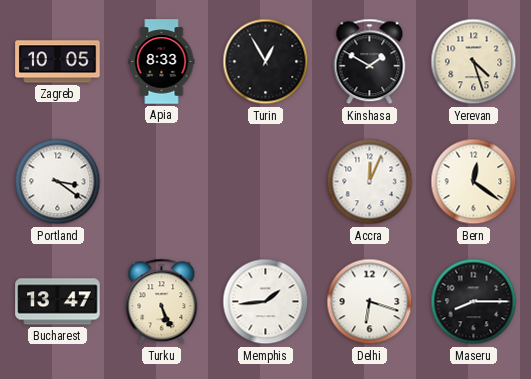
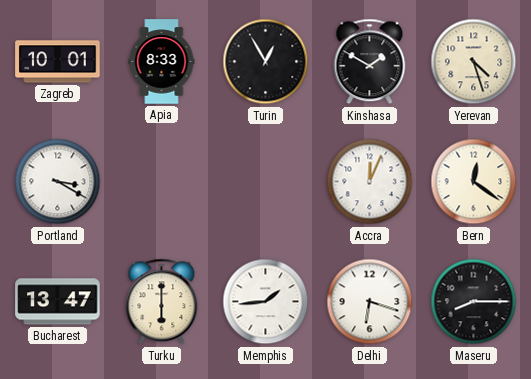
Zagreb: 10:05 -> 10:01
Portland: 3:21 -> 3:20
Turku: 5:26 -> 6:00
